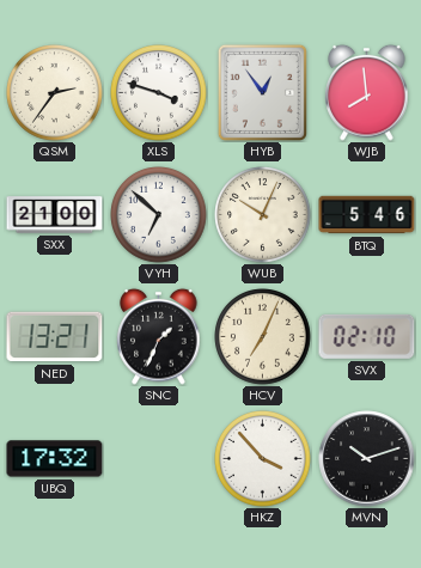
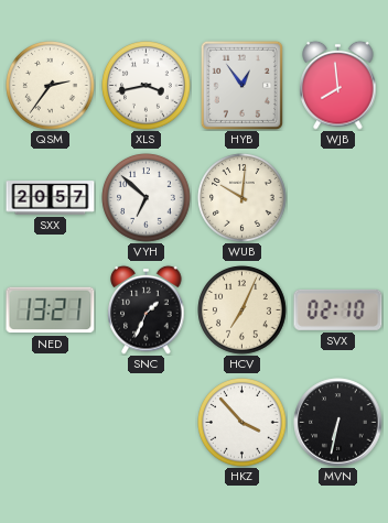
XLS: 3:48 -> 3:43
SXX: 21:00 -> 20:57
WUB: 10:04 -> 10:01
BTQ: 5:46 -> none
UBQ: 17:32 -> none
MVN: 10:12 -> 6:32
